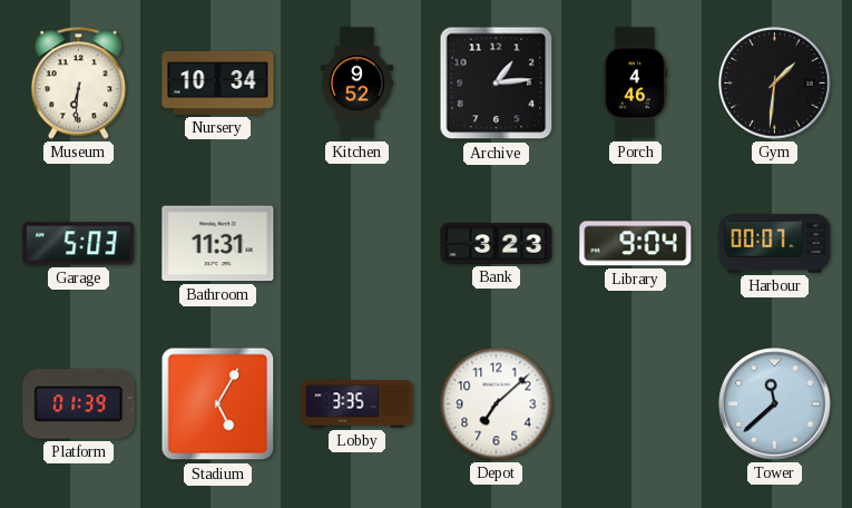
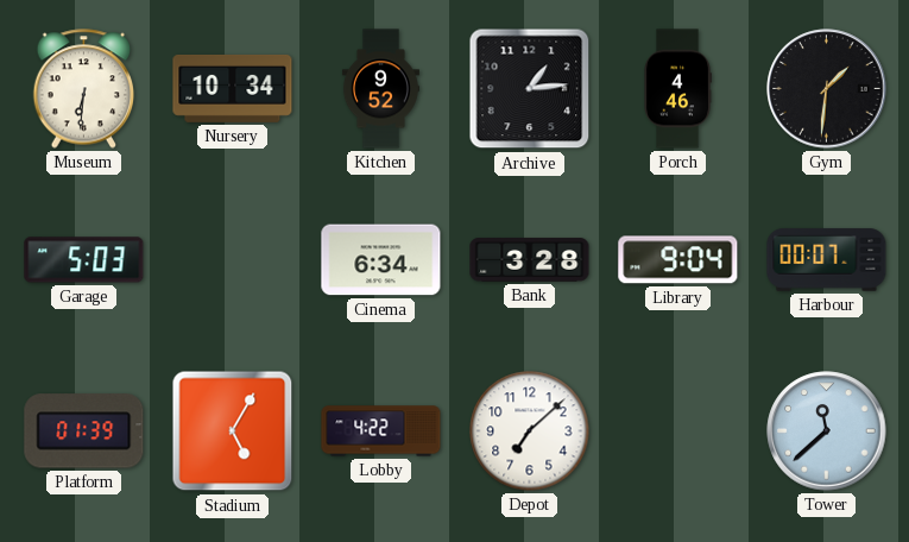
Bathroom: 11:31 -> none
Cinema: none -> 6:34
Bank: 3:23 -> 3:28
Lobby: 3:35 -> 4:22
